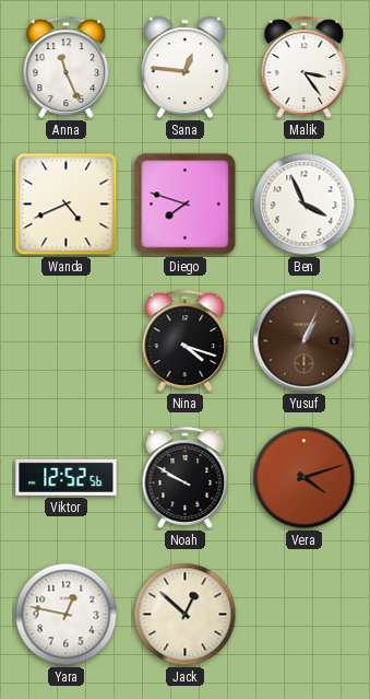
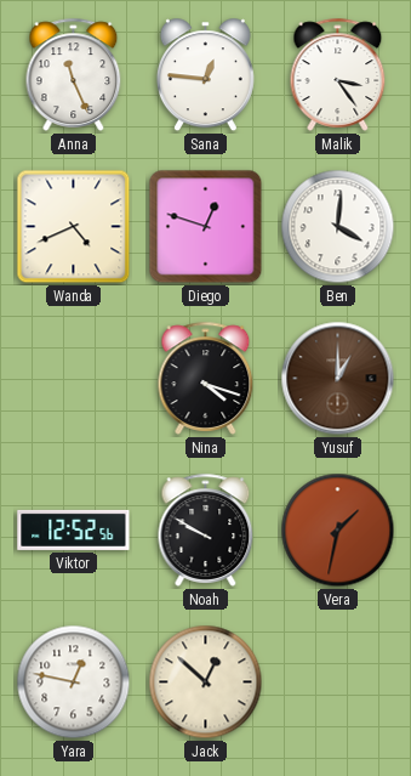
Diego: 7:48 -> 12:48
Ben: 3:56 -> 4:01
Yusuf: 1:04 -> 1:00
Vera: 4:12 -> 1:32
